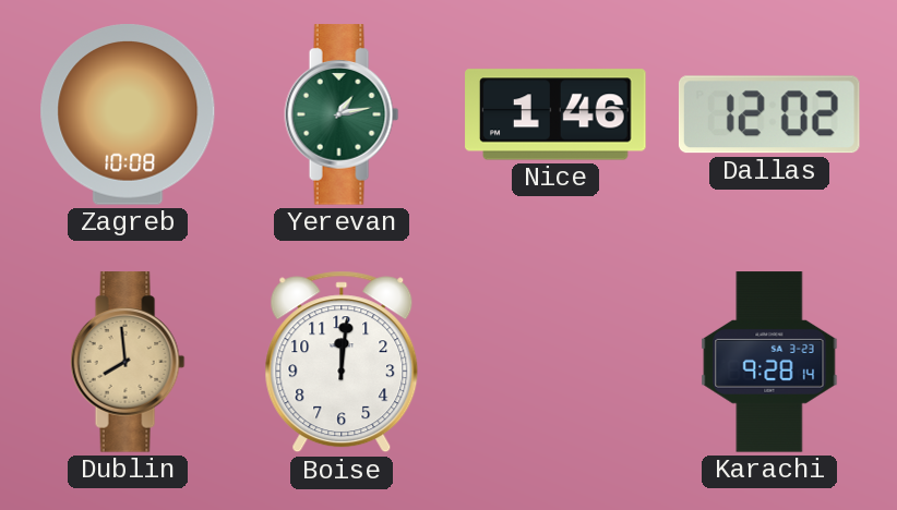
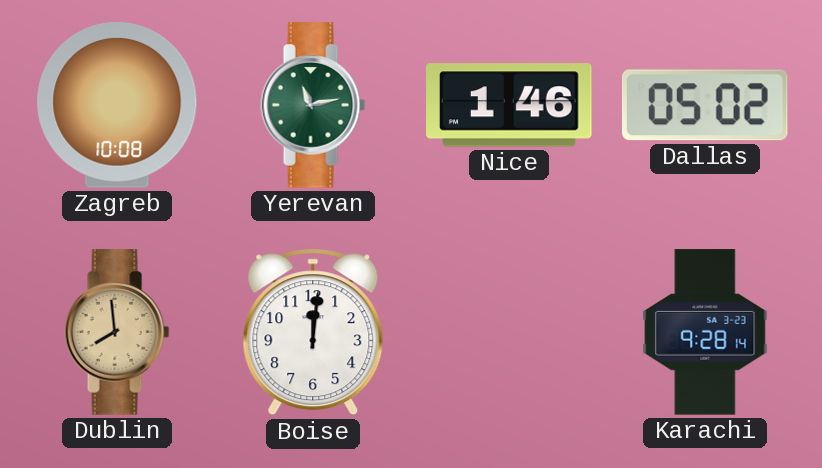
Yerevan: 1:13 -> 11:13
Dallas: 12:02 -> 05:02
